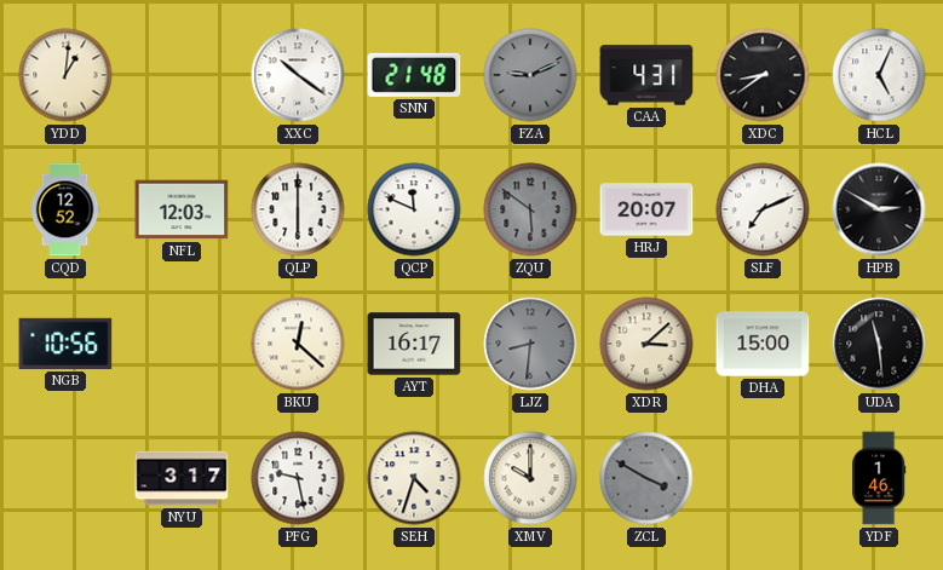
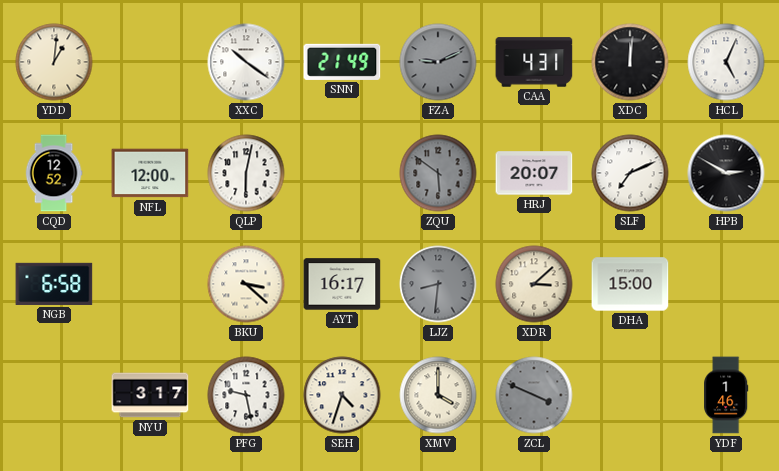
SNN: 21:48 -> 21:49
XDC: 8:39 -> 12:01
NFL: 12:03 -> 12:00
QLP: 6:00 -> 6:02
QCP: 11:49 -> none
NGB: 10:56 -> 6:58
BKU: 12:22 -> 3:22
UDA: 11:29 -> none
XMV: 10:00 -> 4:00
ZCL: 3:50 -> 3:49
